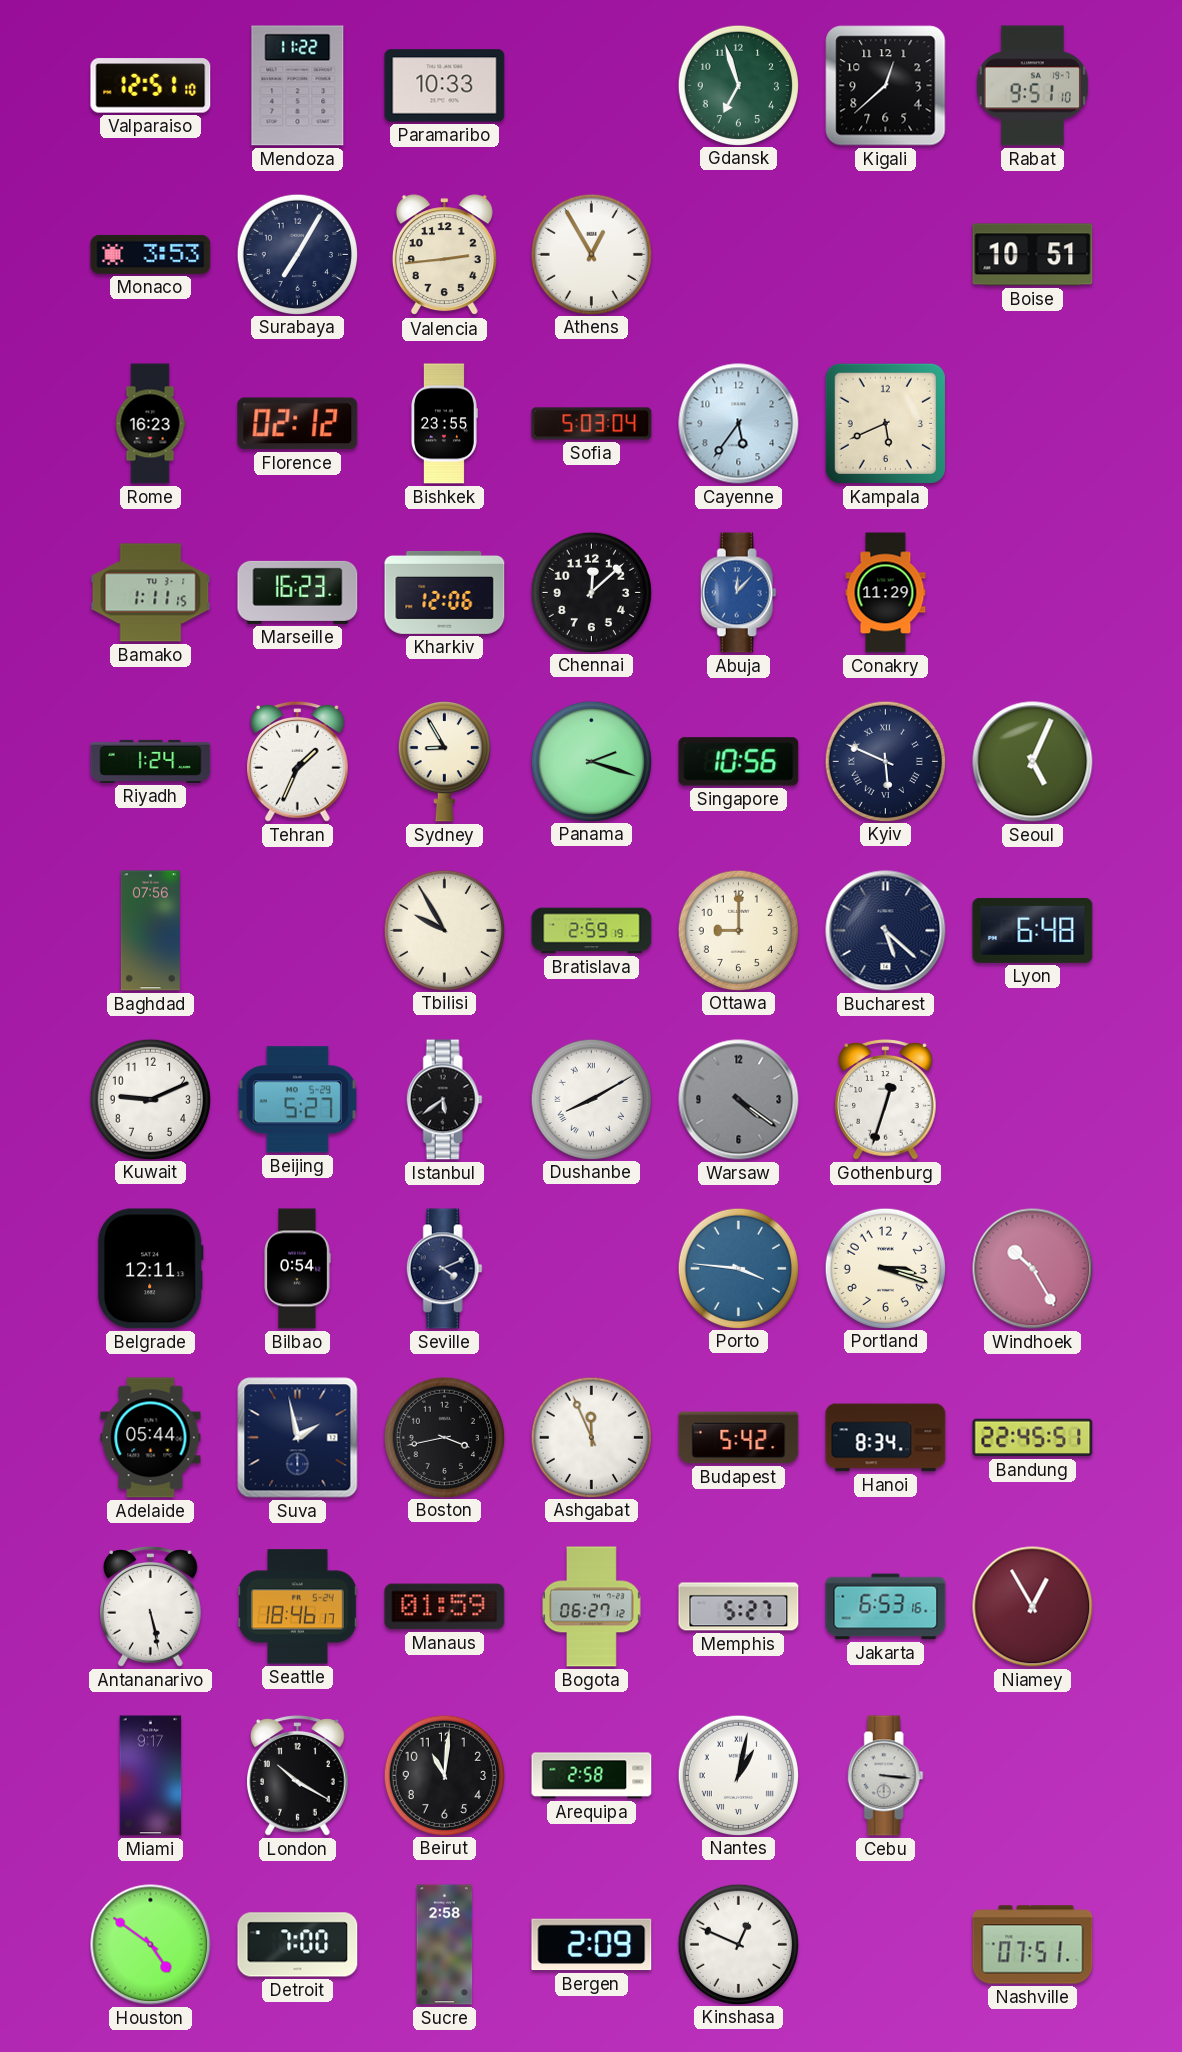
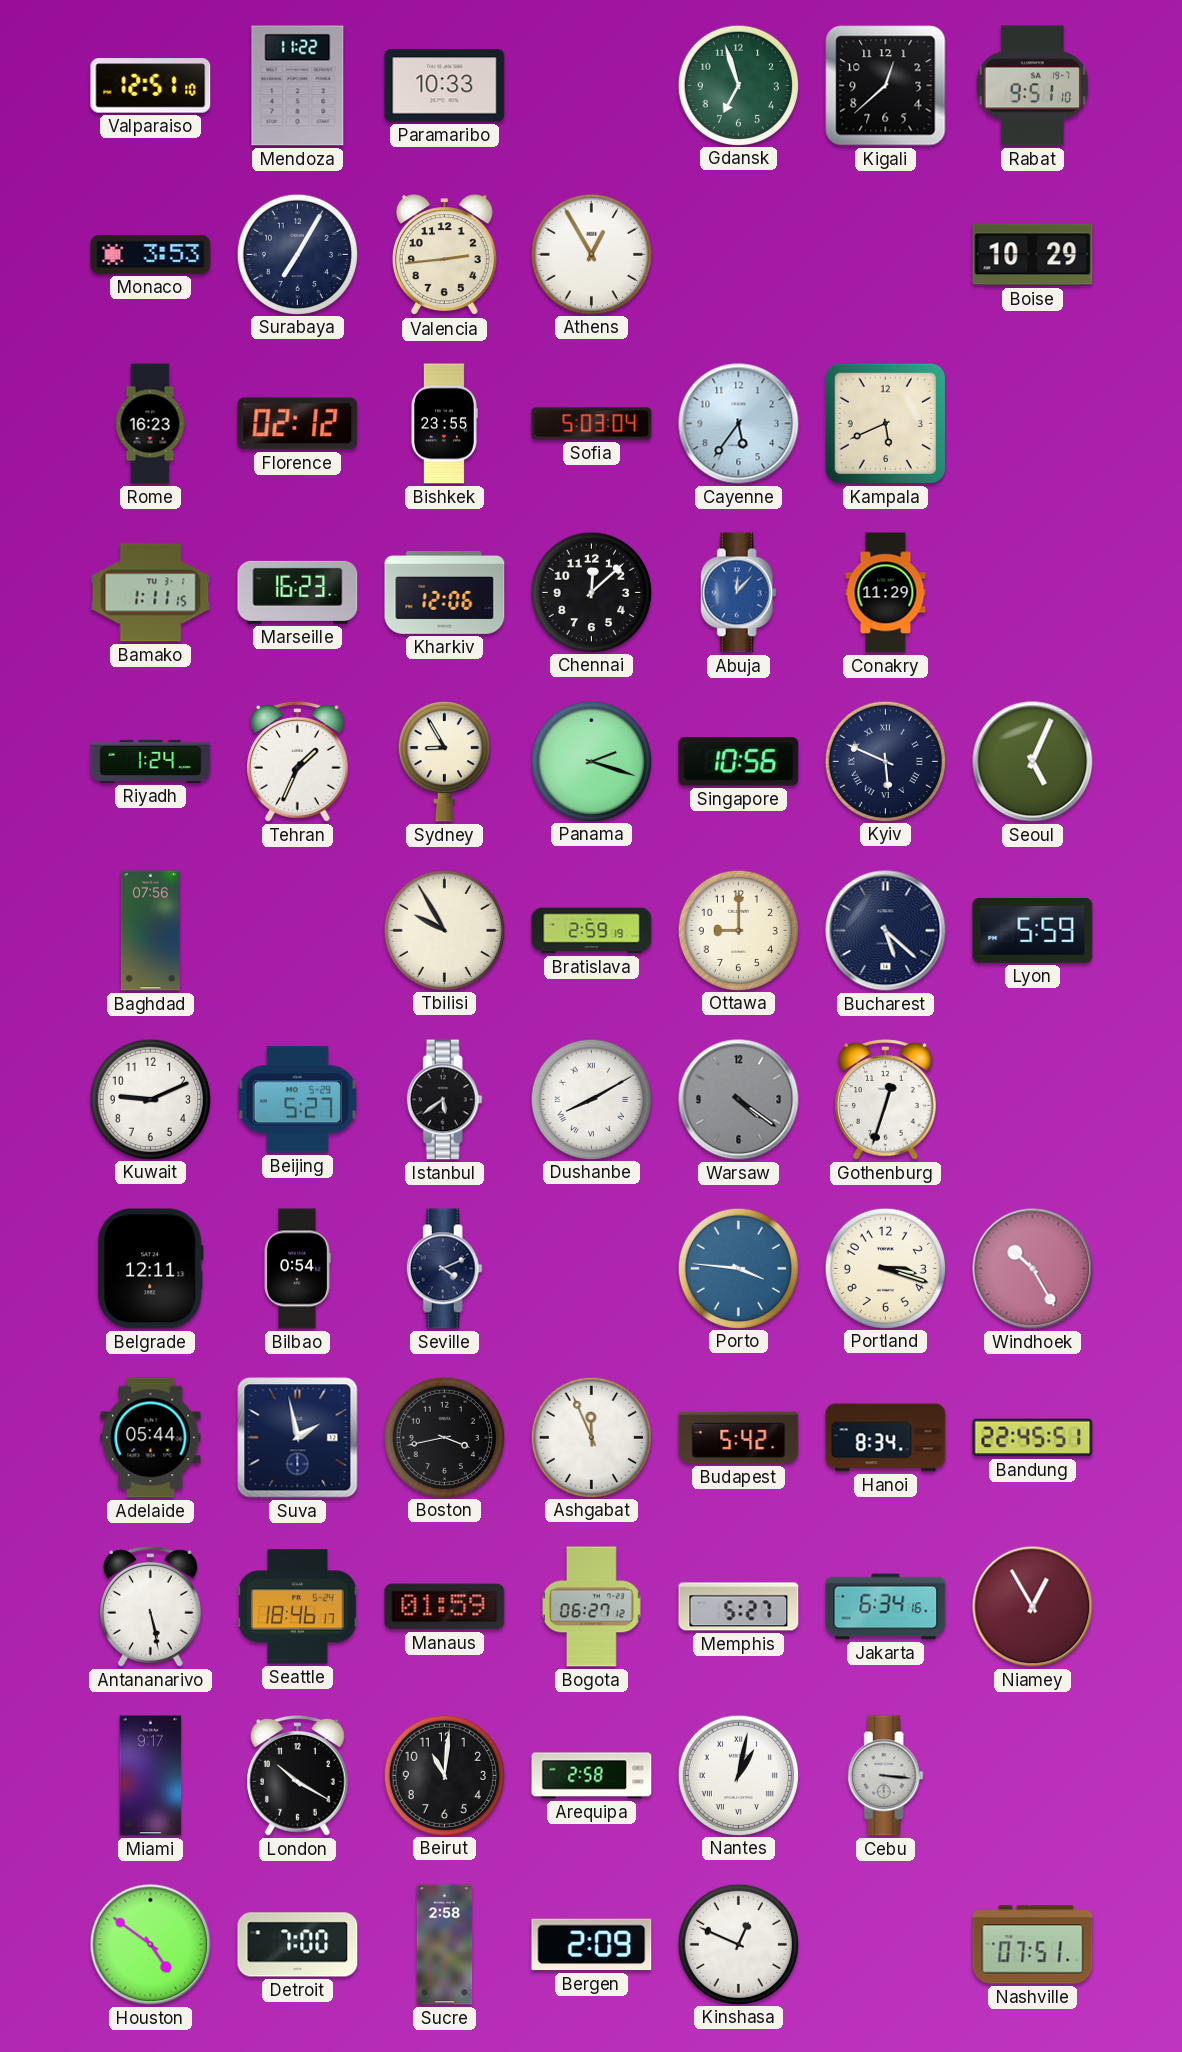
Boise: 10:51 -> 10:29
Lyon: 6:48 -> 5:59
Jakarta: 6:53 -> 6:34
